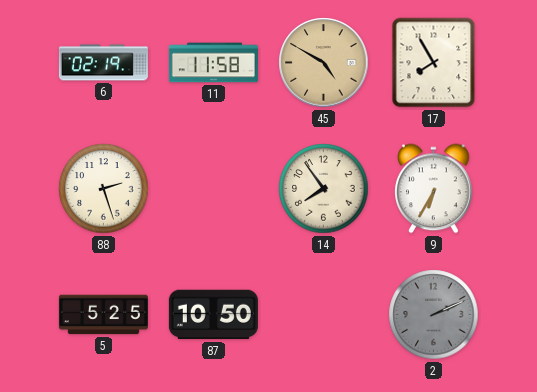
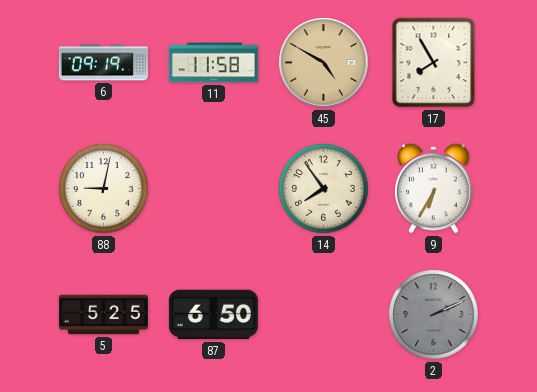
6: 02:19 -> 09:19
88: 2:27 -> 9:02
87: 10:50 -> 6:50
